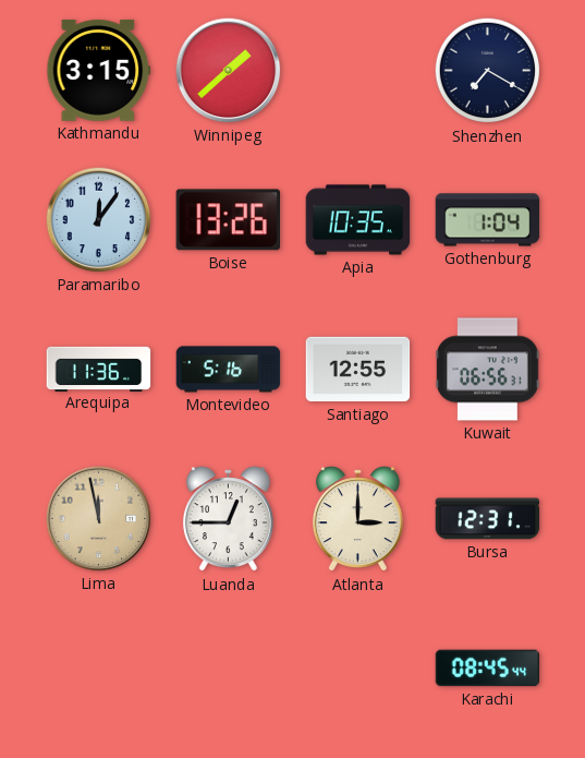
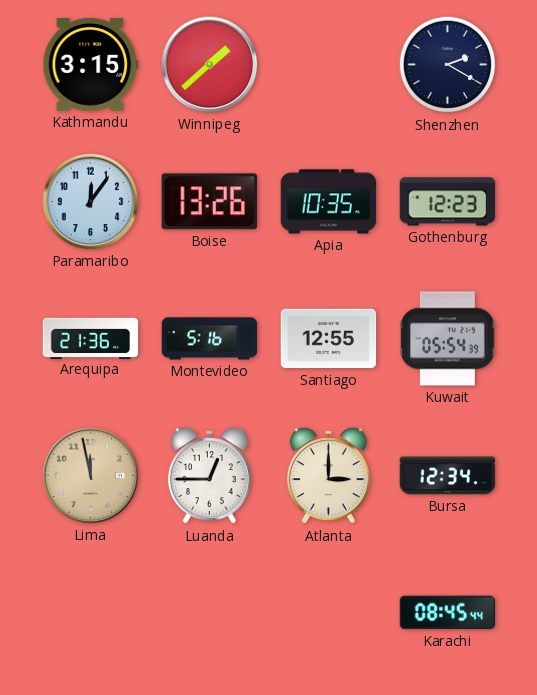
Shenzhen: 7:20 -> 2:20
Gothenburg: 1:04 -> 12:23
Arequipa: 11:36 -> 21:36
Kuwait: 06:56 -> 05:54
Bursa: 12:31 -> 12:34
